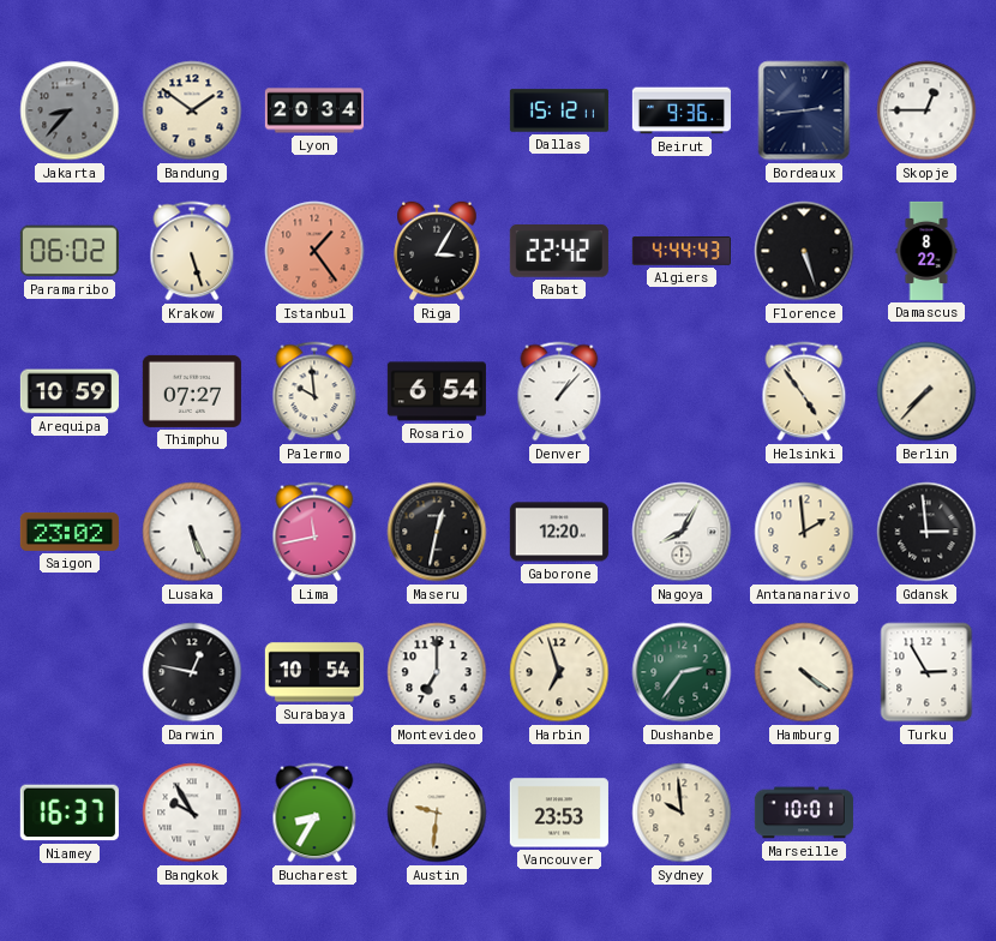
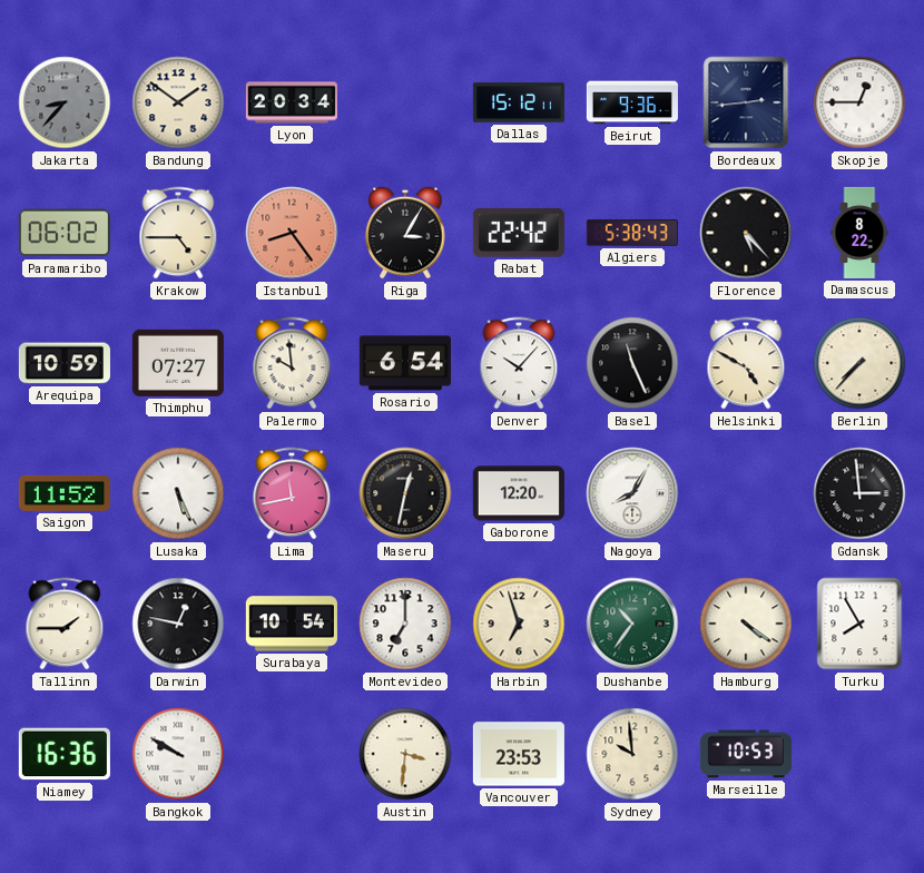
Krakow: 5:27 -> 4:45
Istanbul: 1:24 -> 8:24
Algiers: 4:44 -> 5:38
Florence: 5:27 -> 5:23
Denver: 1:07 -> 10:07
Basel: none -> 11:26
Helsinki: 4:54 -> 4:50
Saigon: 23:02 -> 11:52
Antananarivo: 1:59 -> none
Tallinn: none -> 1:45
Dushanbe: 2:36 -> 10:36
Turku: 2:55 -> 7:55
Niamey: 16:37 -> 16:36
Bangkok: 9:55 -> 9:50
Bucharest: 8:35 -> none
Austin: 9:31 -> 3:31
Marseille: 10:01 -> 10:53
